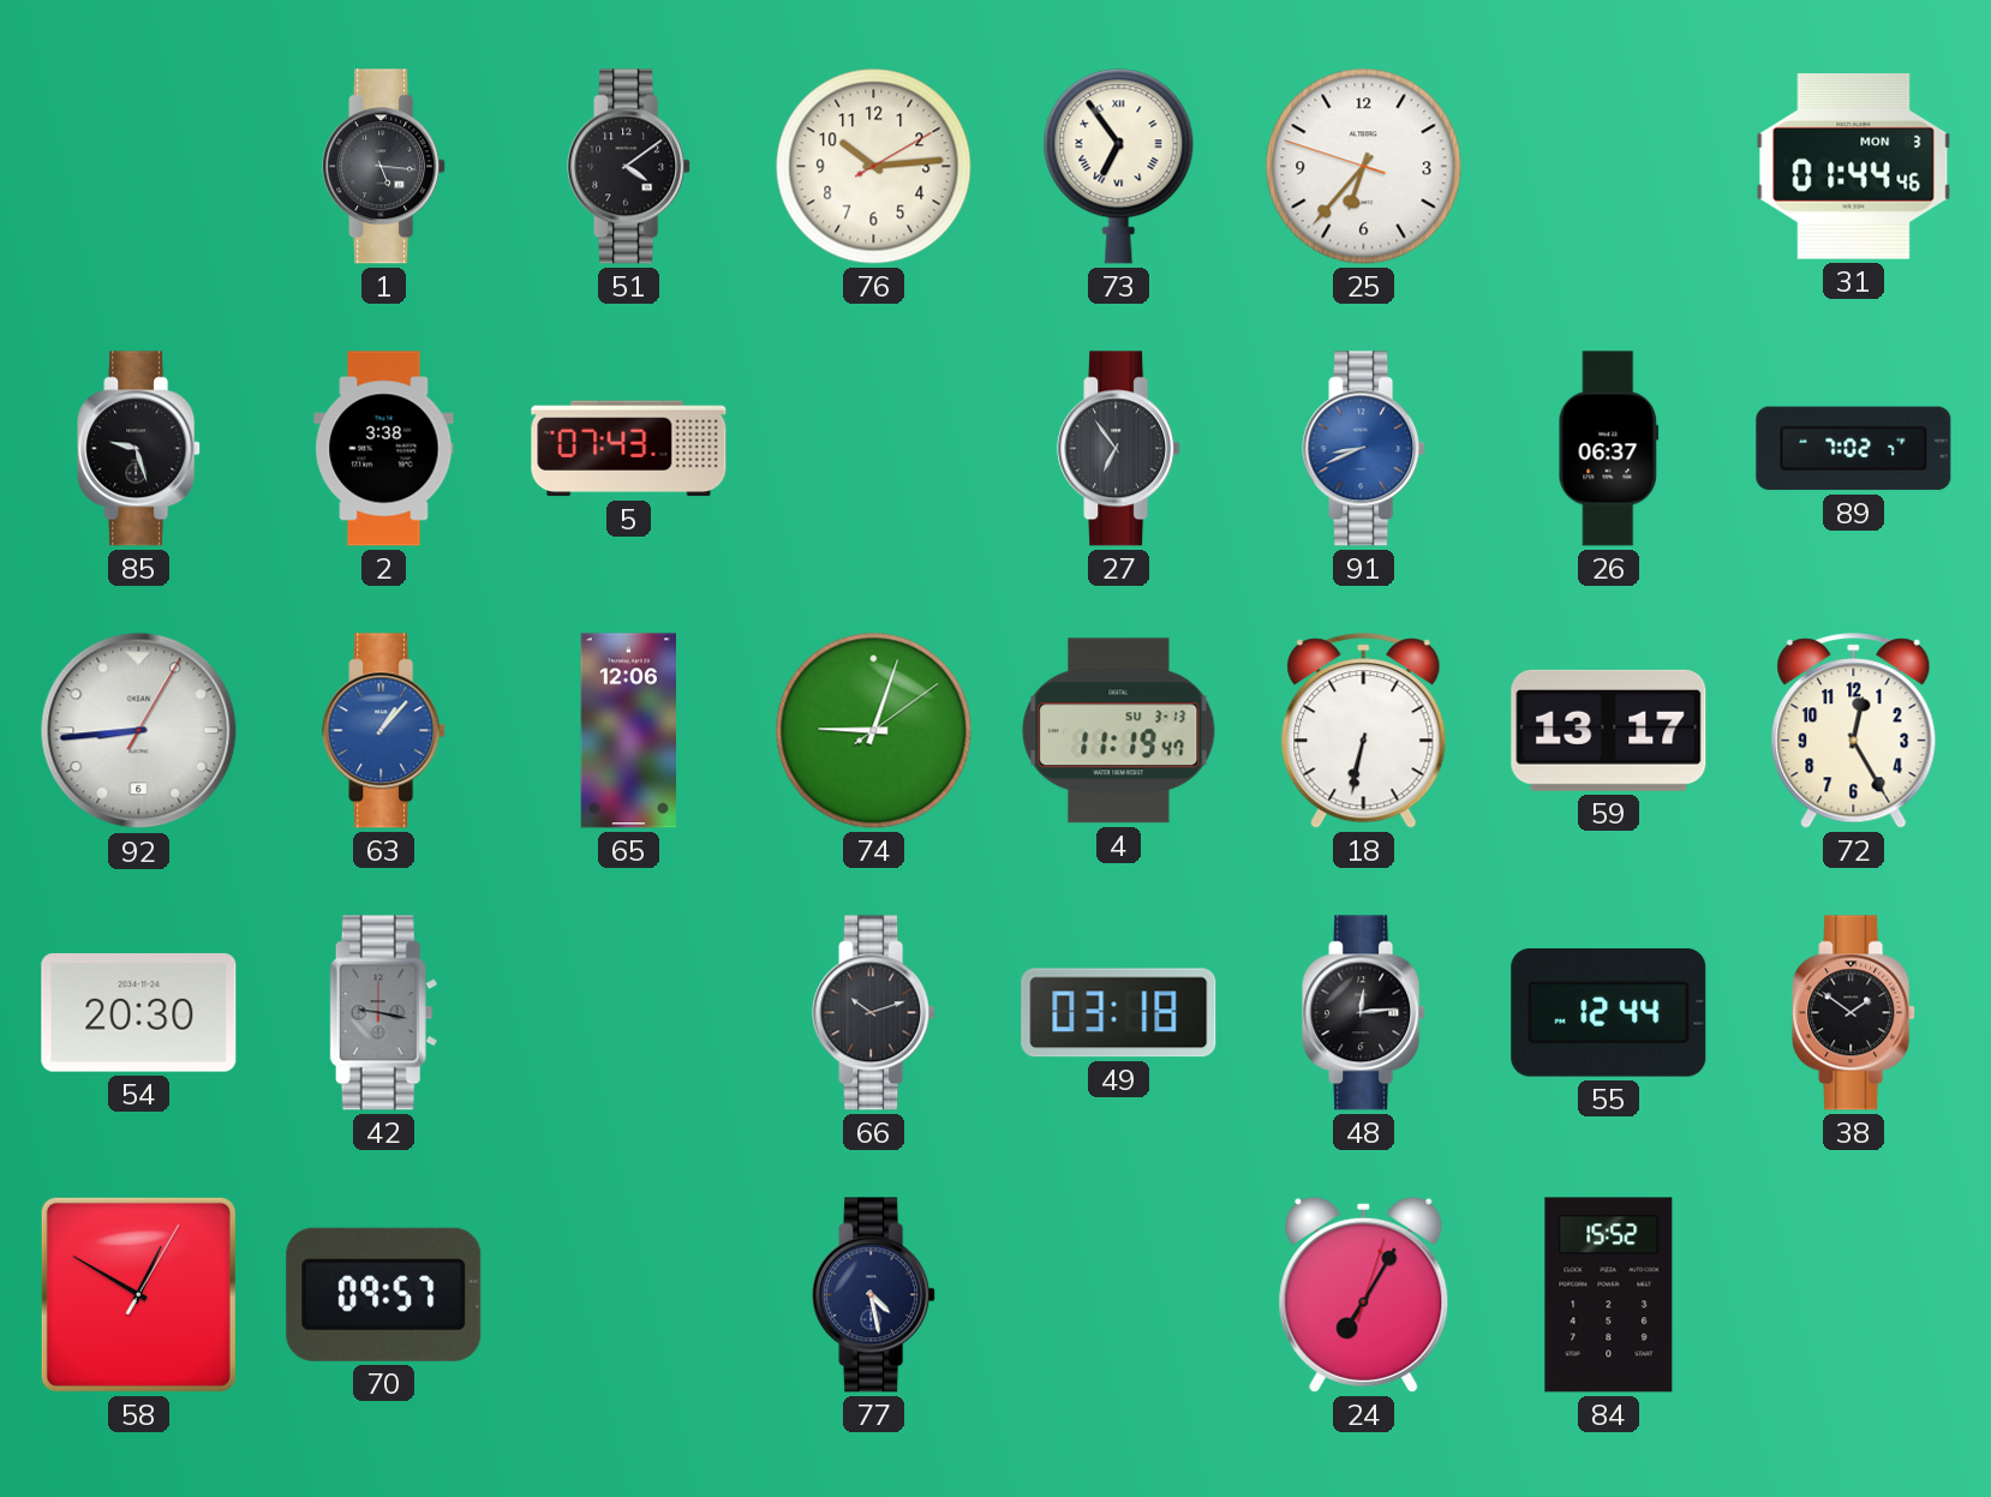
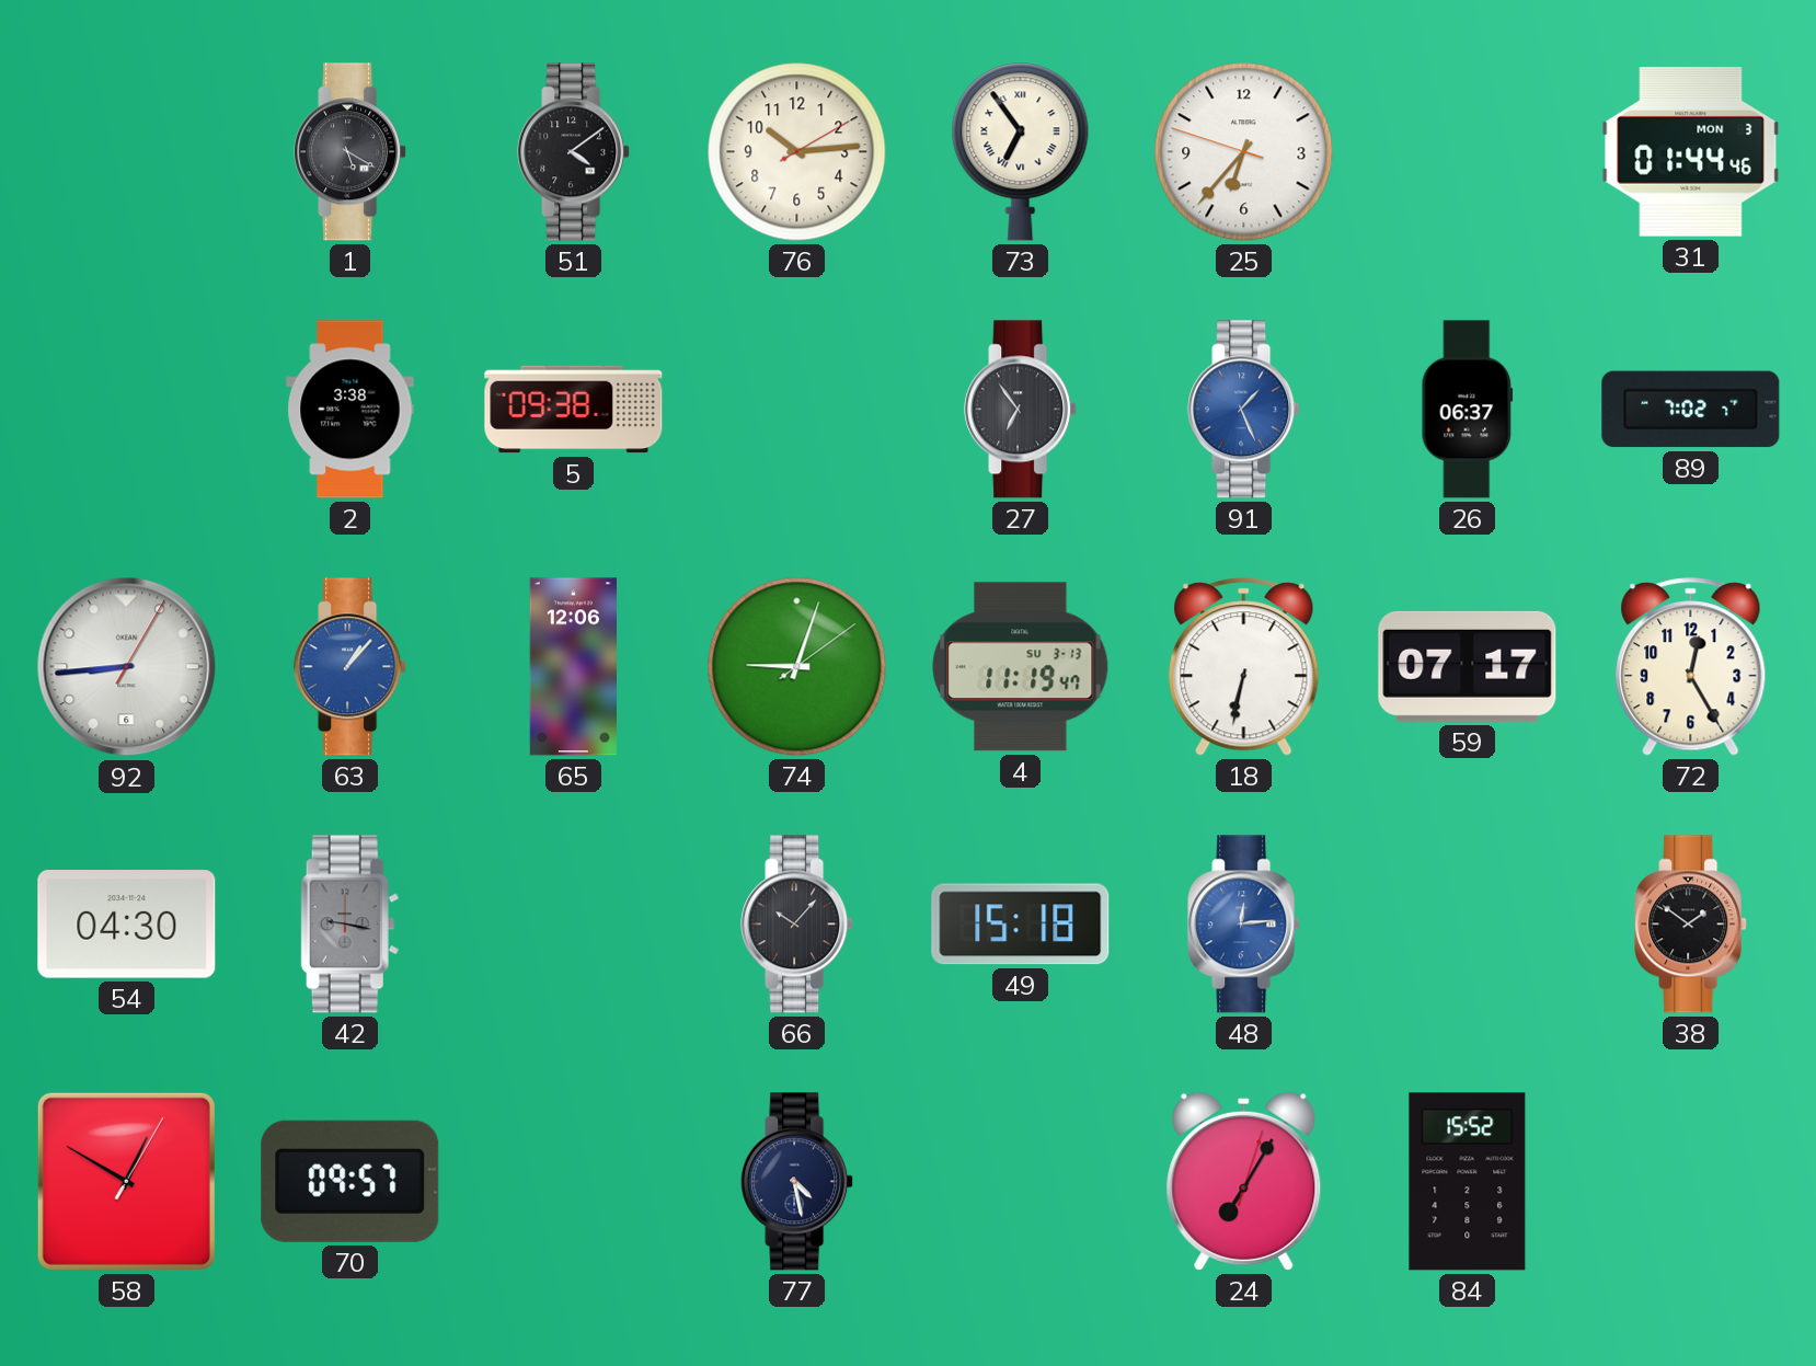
1: 5:16 -> 5:20
85: 9:27 -> none
5: 07:43 -> 09:38
91: 8:41 -> 1:26
59: 13:17 -> 07:17
54: 20:30 -> 04:30
66: 10:12 -> 10:07
49: 03:18 -> 15:18
48 dial: black -> blue
55: 12:44 -> none
